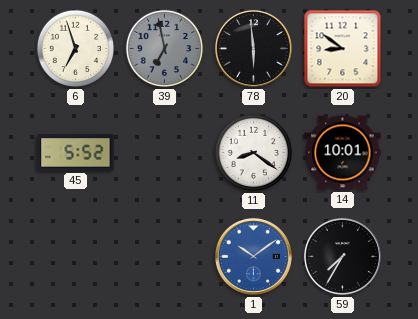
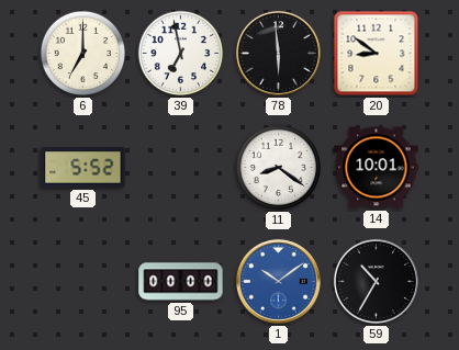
6: 6:57 -> 7:00
39 dial: grey -> white
95: none -> 00:00
59: 7:35 -> 10:35
